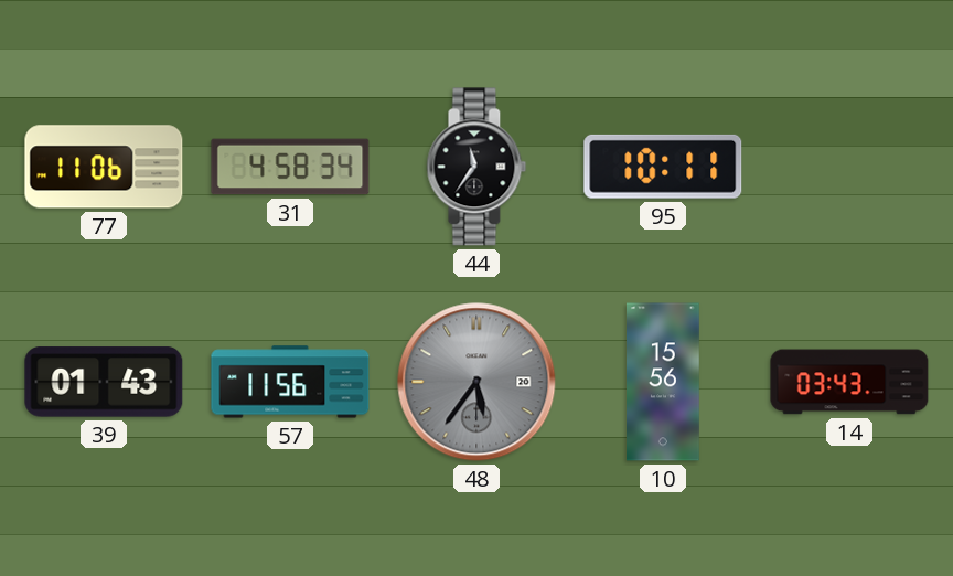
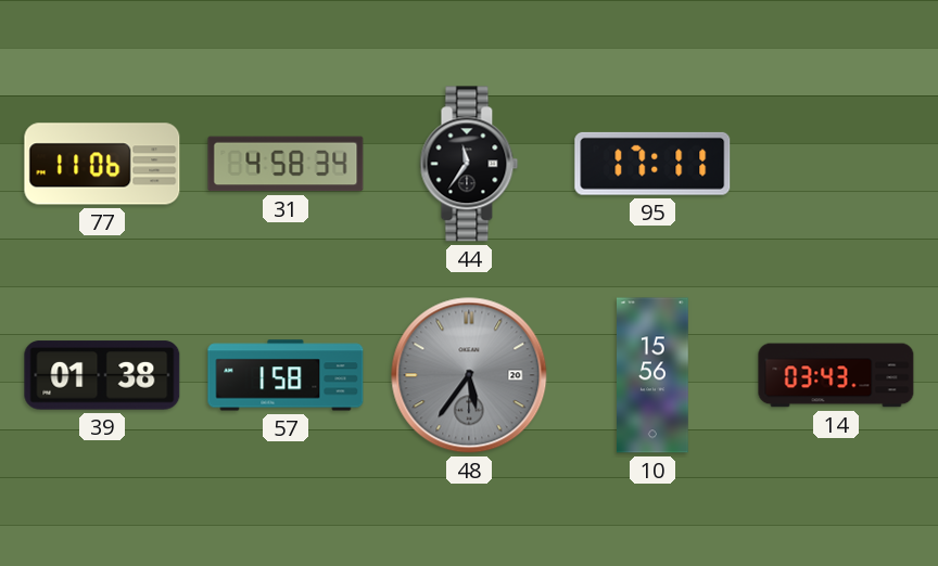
95: 10:11 -> 17:11
39: 01:43 -> 01:38
57: 11:56 -> 1:58
